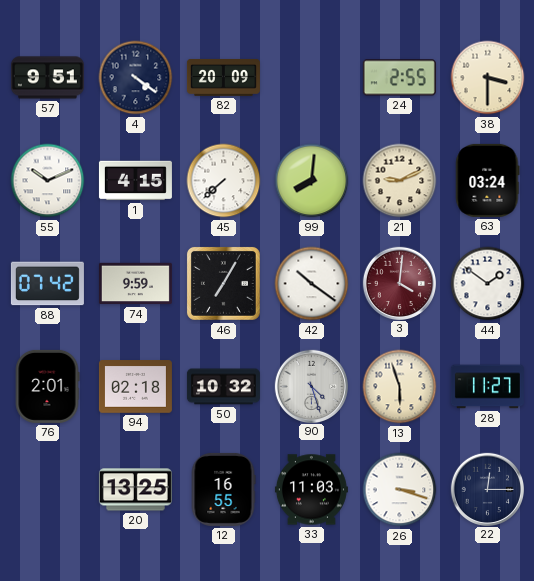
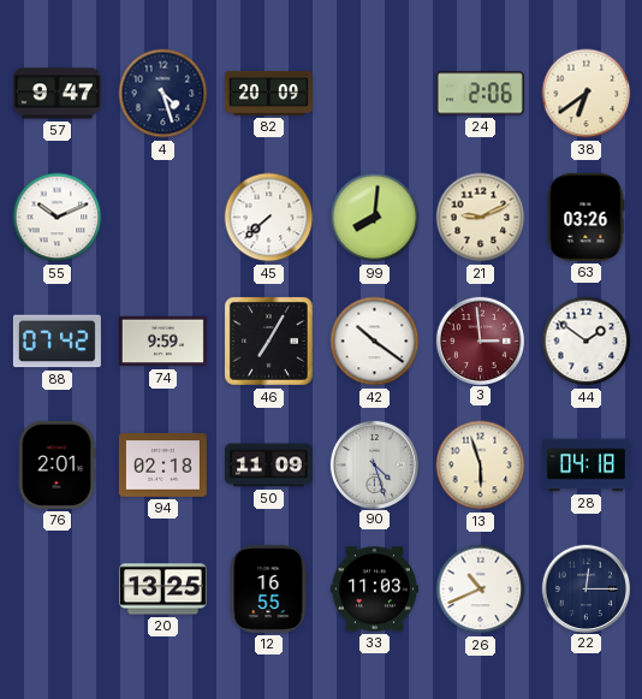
57: 9:51 -> 9:47
4: 4:21 -> 4:27
24: 2:55 -> 2:06
38: 3:30 -> 6:39
1: 4:15 -> none
63: 03:24 -> 03:26
3: 4:01 -> 2:59
50: 10:32 -> 11:09
28: 11:27 -> 04:18
26: 3:18 -> 10:41
